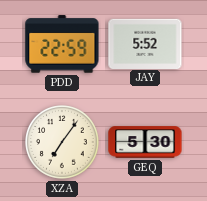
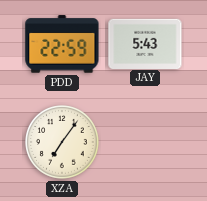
JAY: 5:52 -> 5:43
GEQ: 5:30 -> none
